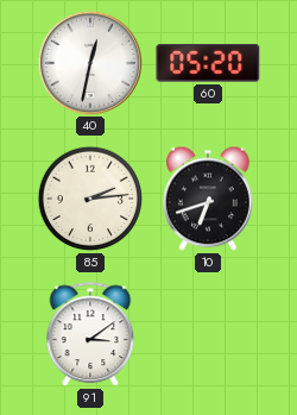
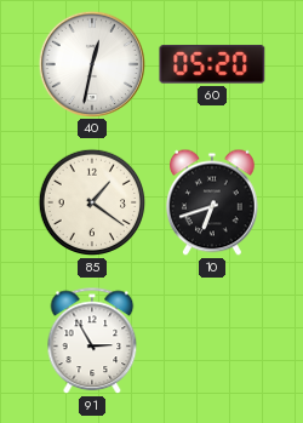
85: 2:14 -> 1:21
91: 3:09 -> 2:55
